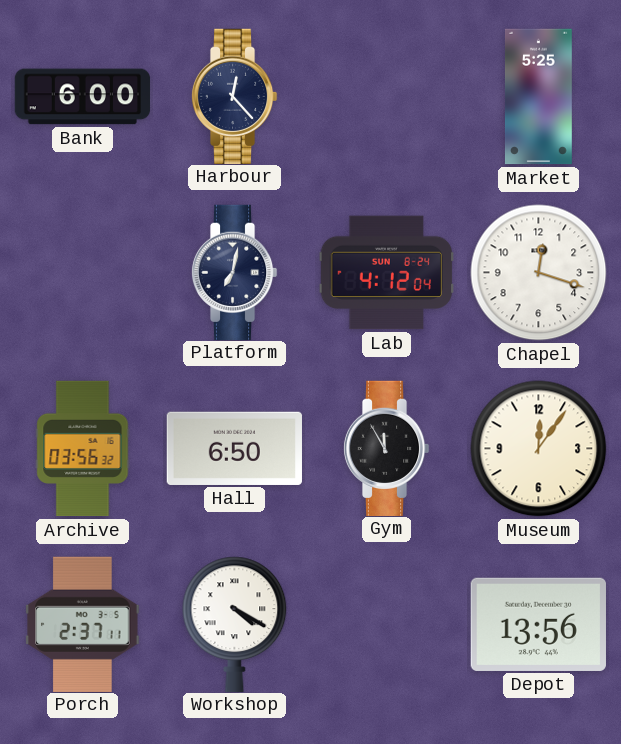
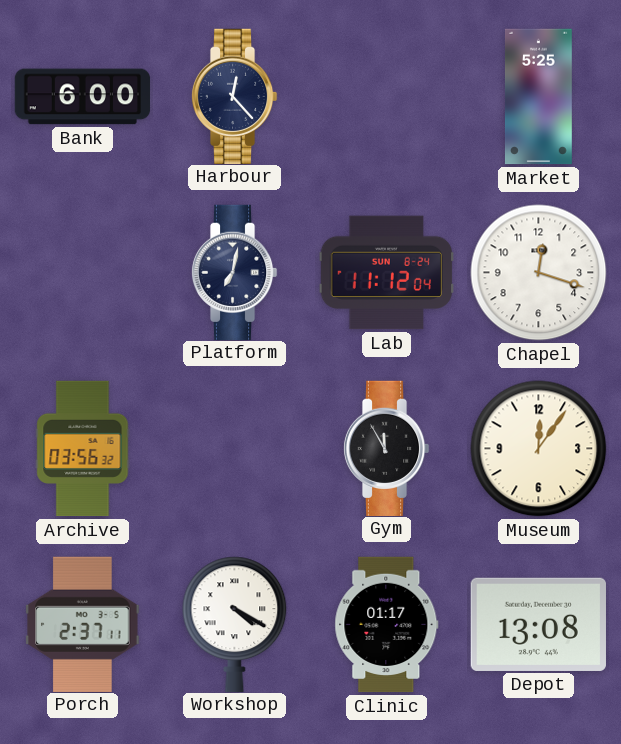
Lab: 4:12 -> 11:12
Hall: 6:50 -> none
Clinic: none -> 01:17
Depot: 13:56 -> 13:08
